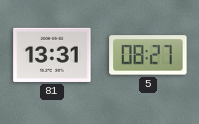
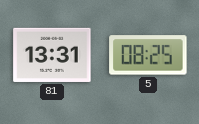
5: 08:27 -> 08:25
